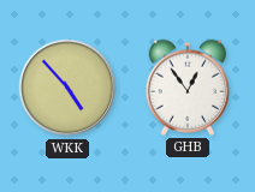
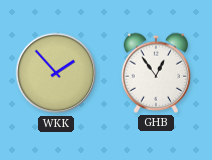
WKK: 4:53 -> 1:53
